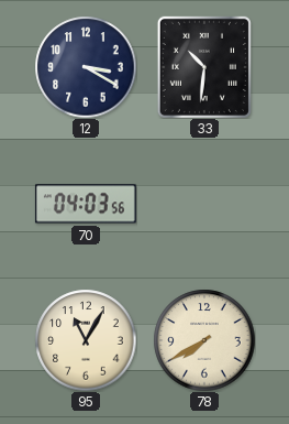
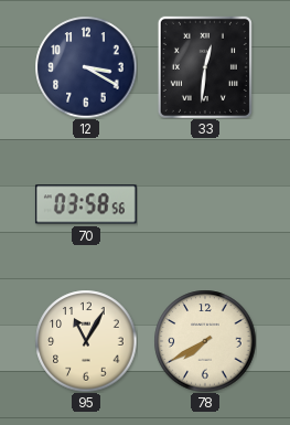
33: 10:31 -> 12:31
70: 04:03 -> 03:58
